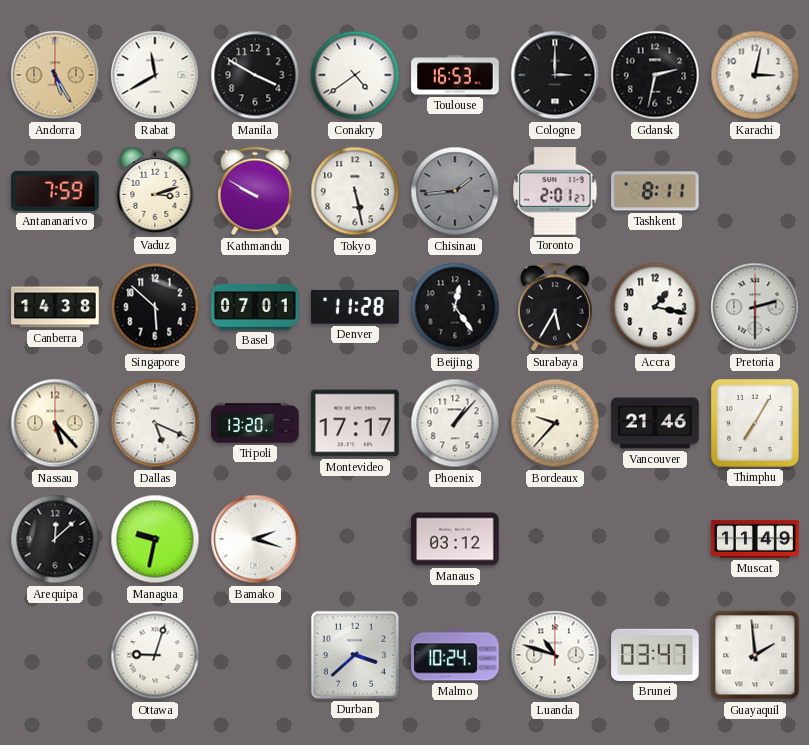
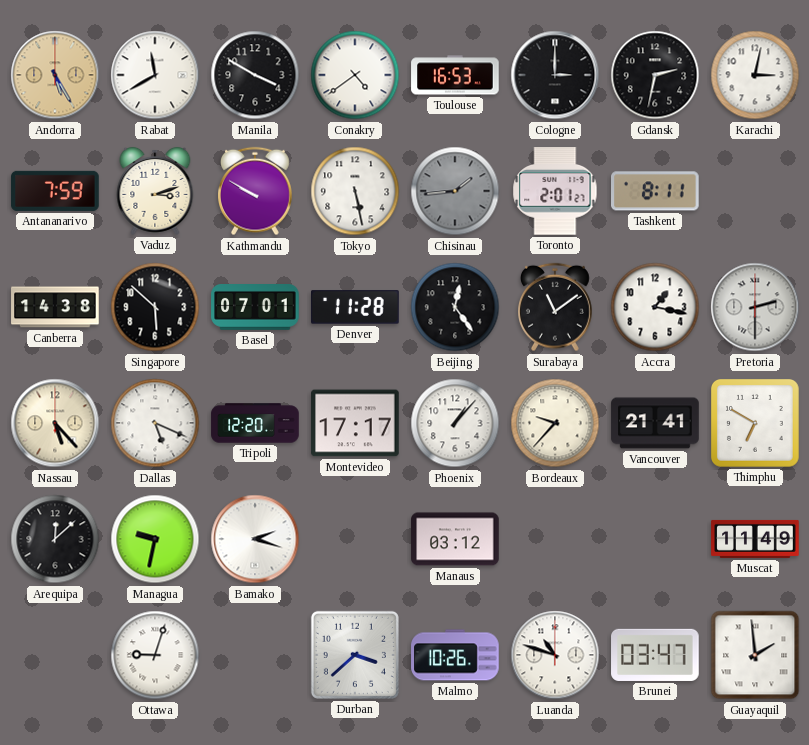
Surabaya: 5:35 -> 11:09
Tripoli: 13:20 -> 12:20
Vancouver: 21:46 -> 21:41
Thimphu: 7:05 -> 6:50
Malmo: 10:24 -> 10:26
